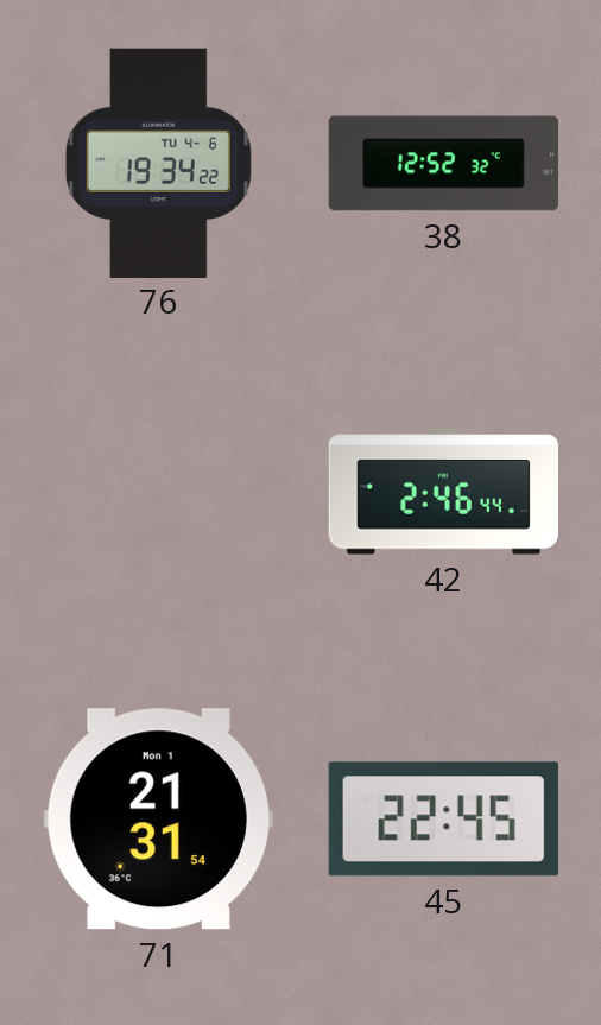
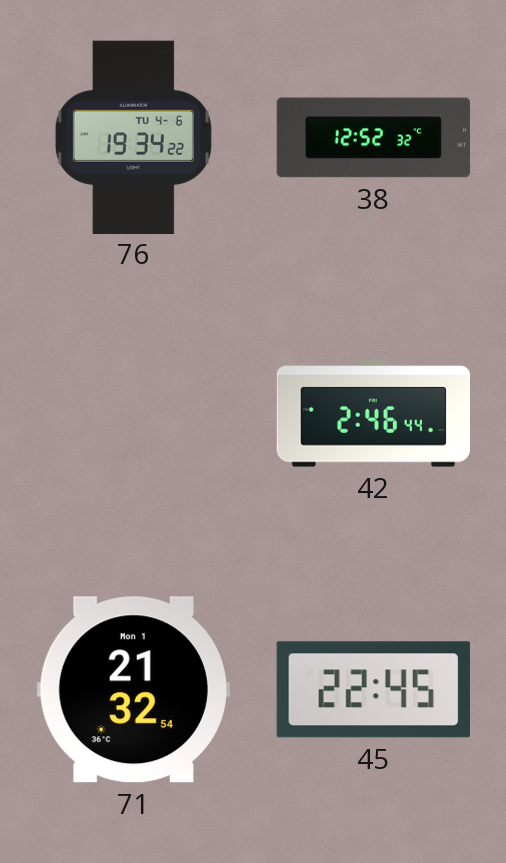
71: 21:31 -> 21:32
